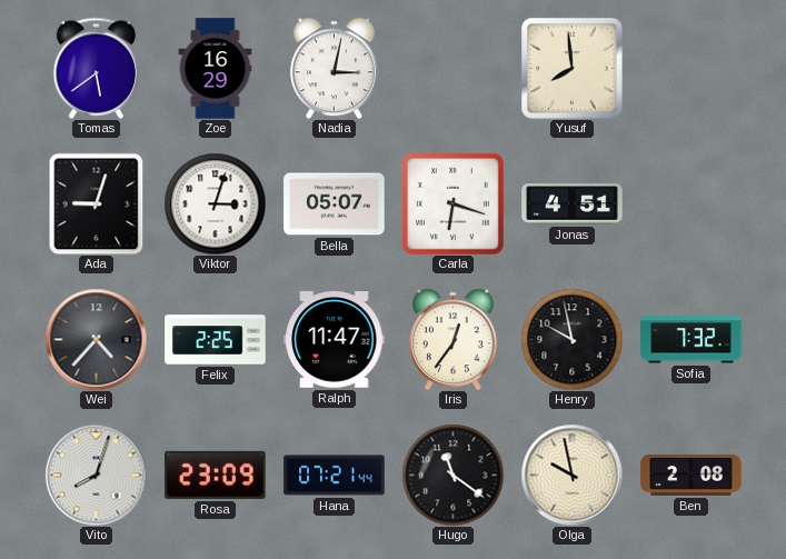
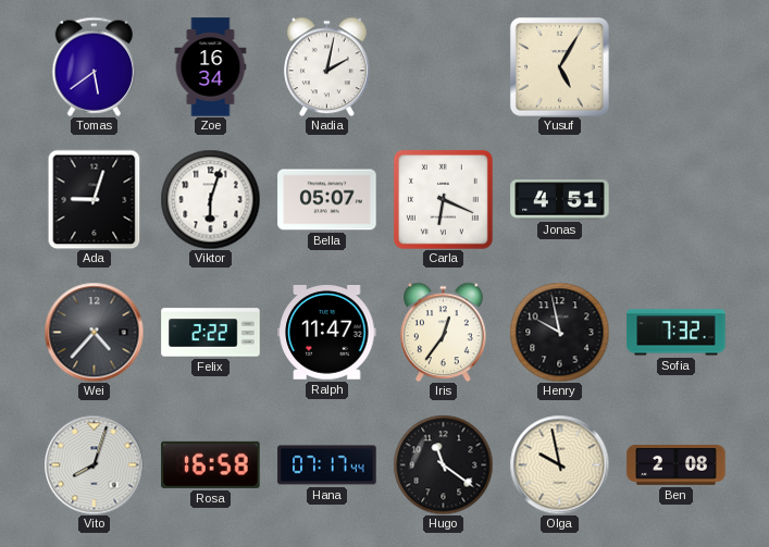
Zoe: 16:29 -> 16:34
Nadia: 3:02 -> 2:02
Yusuf: 7:59 -> 5:05
Viktor: 3:03 -> 6:03
Carla: 6:18 -> 6:19
Felix: 2:25 -> 2:22
Rosa: 23:09 -> 16:58
Hana: 07:21 -> 07:17
